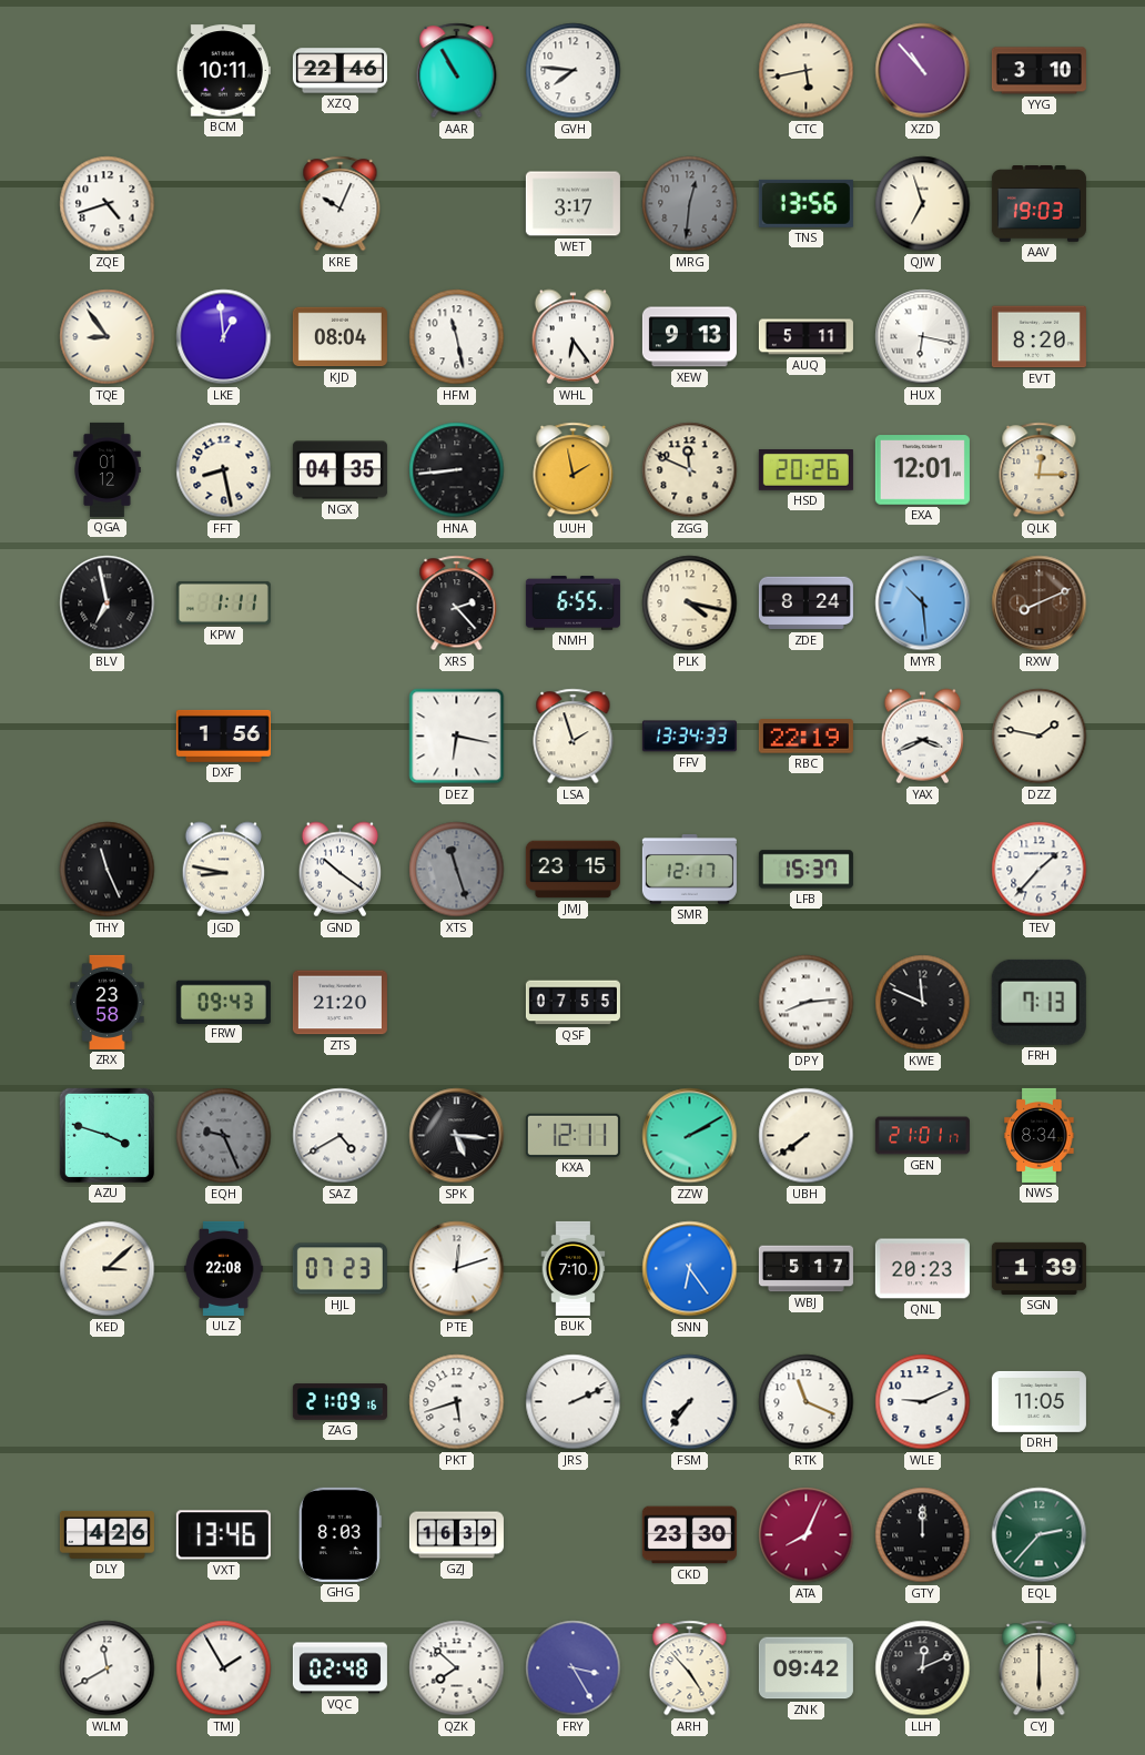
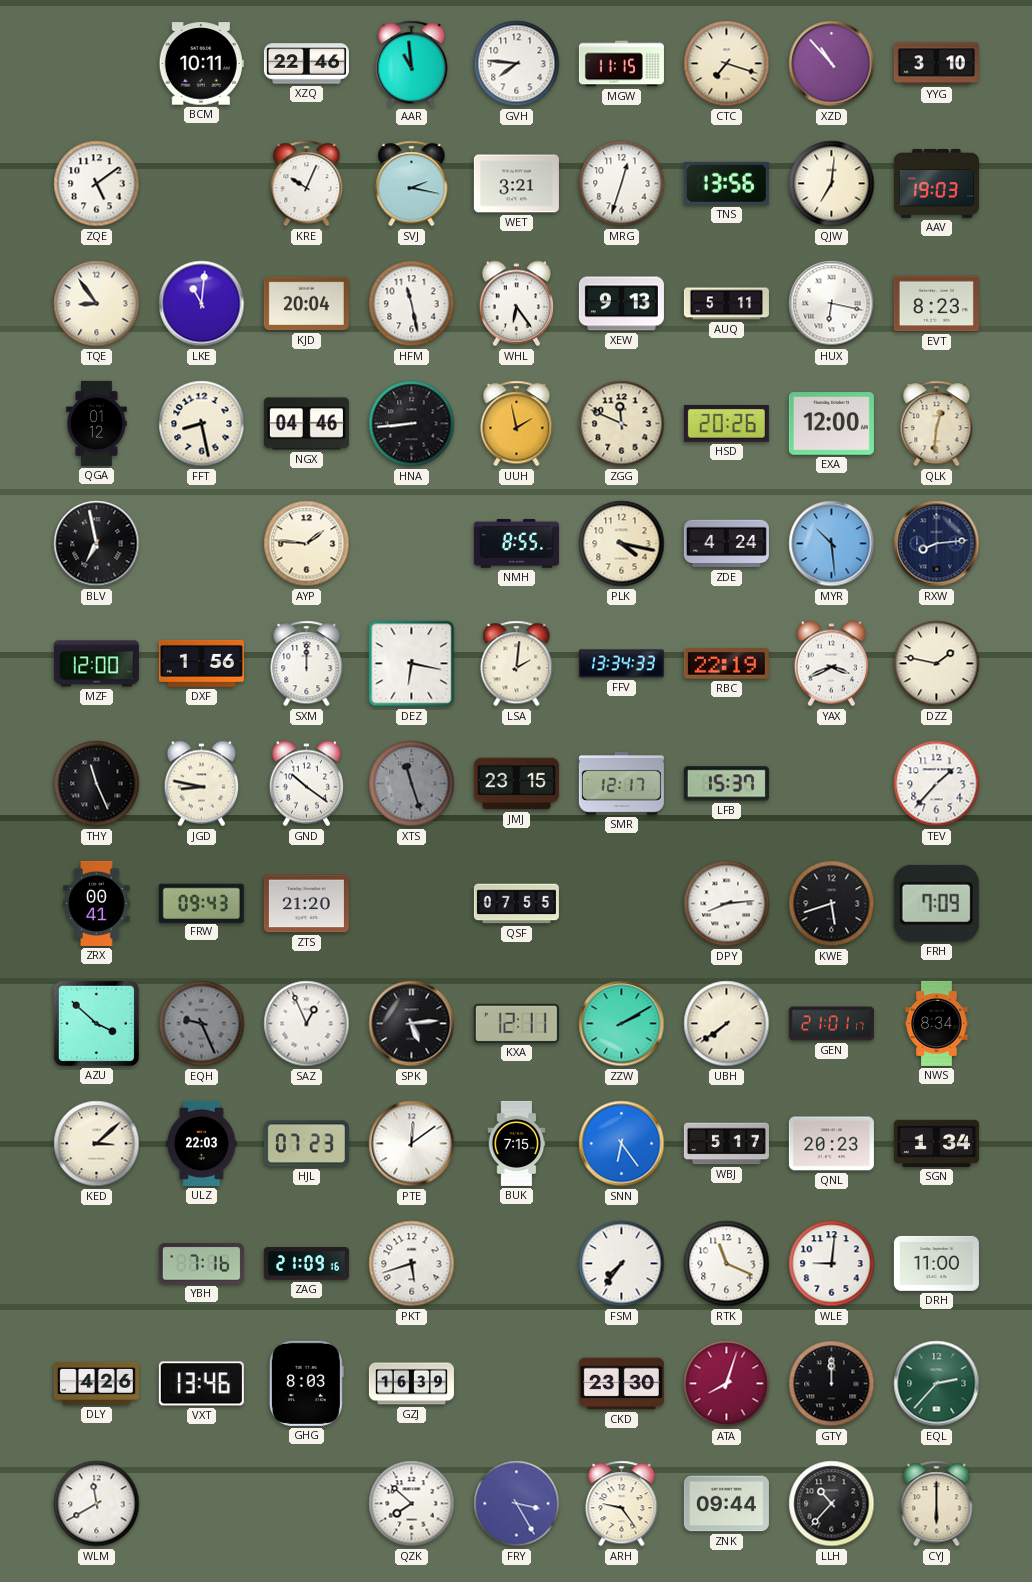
AAR: 10:55 -> 10:59
MGW: none -> 11:15
CTC: 5:43 -> 7:18
ZQE: 4:42 -> 5:09
SVJ: none -> 2:17
WET: 3:17 -> 3:21
MRG: 12:31 -> 12:33
MRG dial: grey -> white
QJW: 6:57 -> 7:01
LKE: 12:59 -> 11:01
KJD: 08:04 -> 20:04
EVT: 8:20 -> 8:23
NGX: 04:35 -> 04:46
EXA: 12:01 -> 12:00
QLK: 12:15 -> 12:31
KPW: 1:11 -> none
AYP: none -> 1:46
XRS: 2:23 -> none
NMH: 6:55 -> 8:55
ZDE: 8:24 -> 4:24
RXW: 8:11 -> 8:14
RXW dial: brown -> navy
MZF: none -> 12:00
SXM: none -> 12:00
LSA: 1:57 -> 2:01
ZRX: 23:58 -> 00:41
KWE: 11:49 -> 5:42
FRH: 7:13 -> 7:09
AZU: 3:48 -> 3:52
SAZ: 4:40 -> 12:56
SPK: 5:16 -> 5:14
ULZ: 22:08 -> 22:03
PTE: 12:12 -> 12:09
BUK: 7:10 -> 7:15
SGN: 1:39 -> 1:34
YBH: none -> 7:16
JRS: 2:11 -> none
WLE: 9:11 -> 9:01
DRH: 11:05 -> 11:00
ATA: 8:04 -> 8:03
TMJ: 1:55 -> none
VQC: 02:48 -> none
ARH: 4:53 -> 9:24
ZNK: 09:42 -> 09:44
LLH: 12:11 -> 10:37
